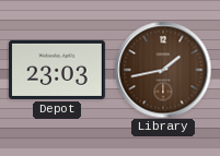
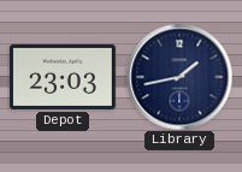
Library dial: brown -> navy
